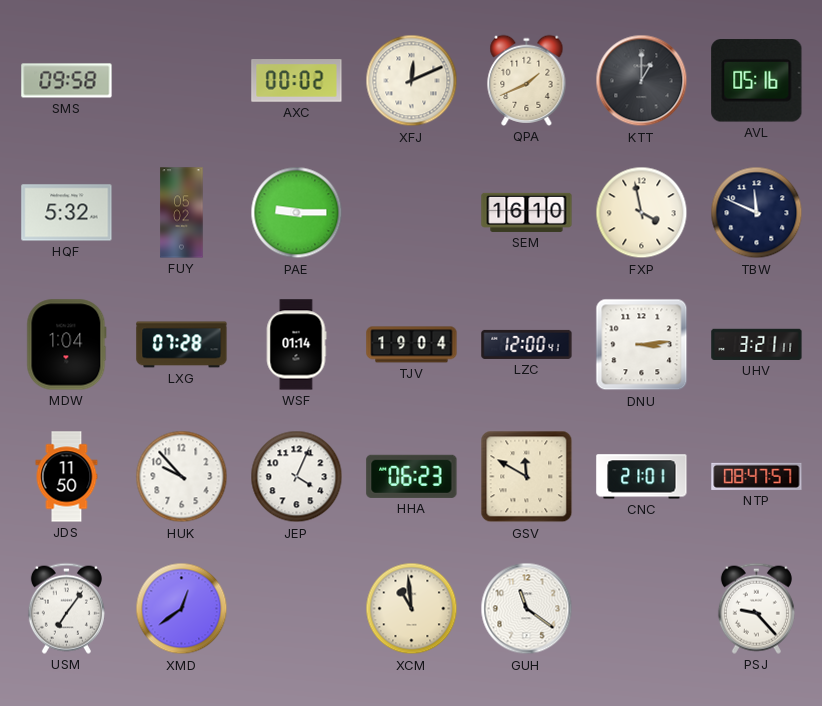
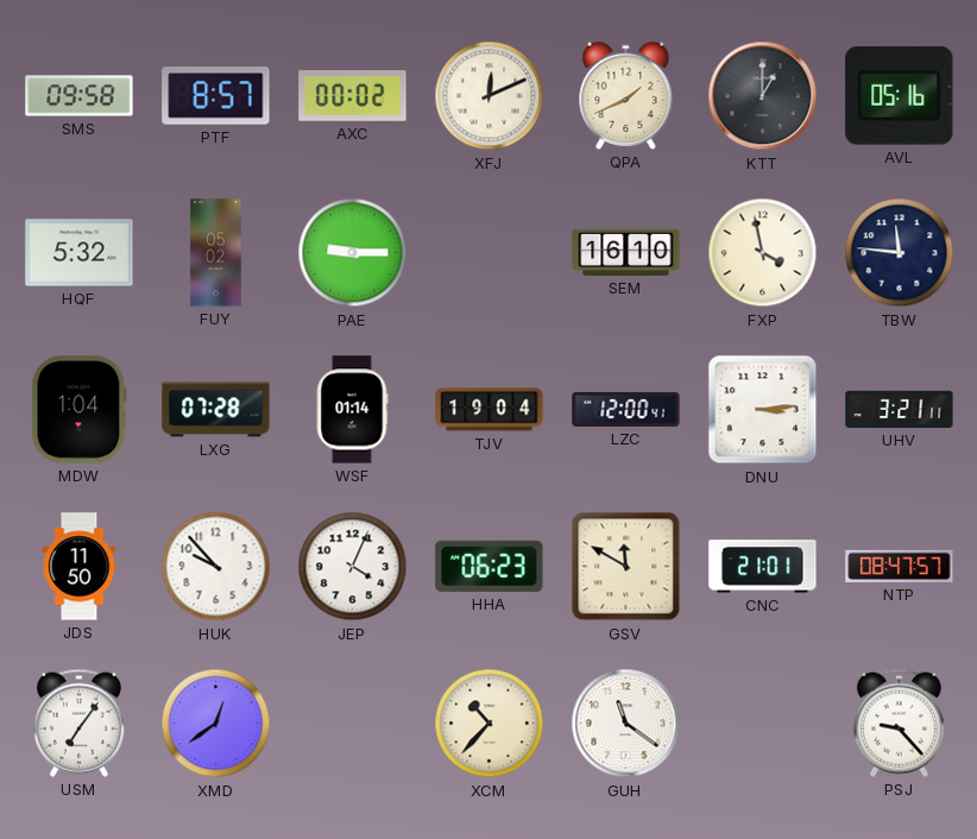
PTF: none -> 8:57
TBW: 11:49 -> 11:46
XCM: 10:59 -> 10:37
